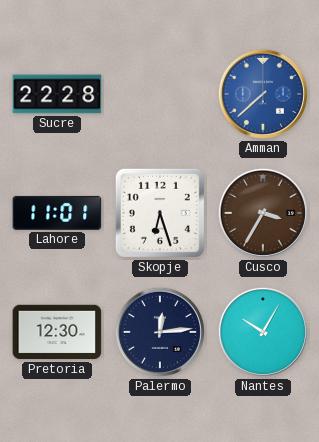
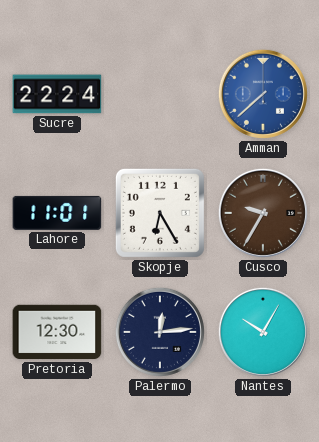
Sucre: 22:28 -> 22:24
Skopje: 6:27 -> 6:25
Cusco: 3:35 -> 9:35
